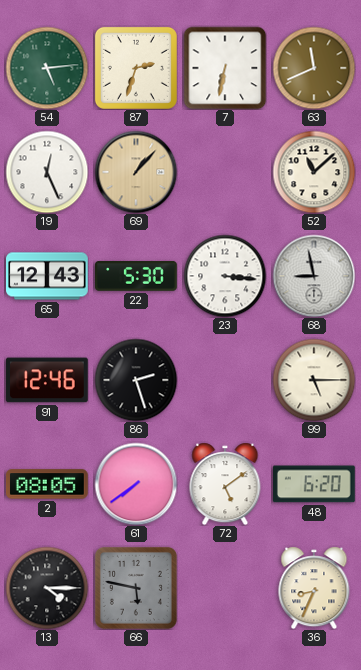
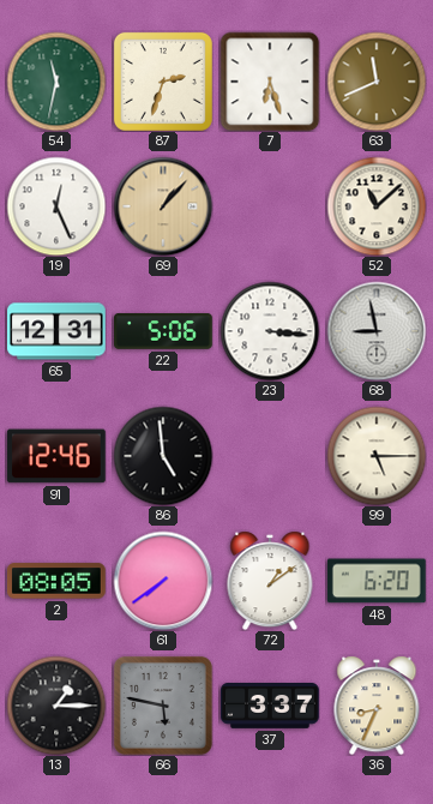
54: 5:14 -> 11:32
7: 6:32 -> 6:27
65: 12:43 -> 12:31
22: 5:30 -> 5:06
86: 2:27 -> 4:59
72: 5:09 -> 1:09
13: 4:15 -> 1:15
37: none -> 3:37
